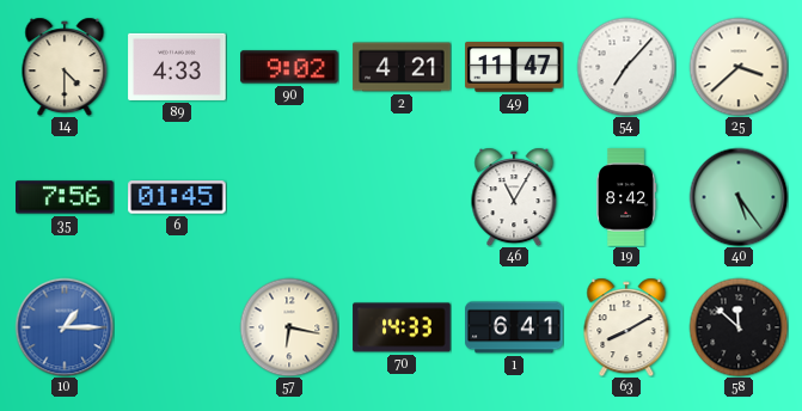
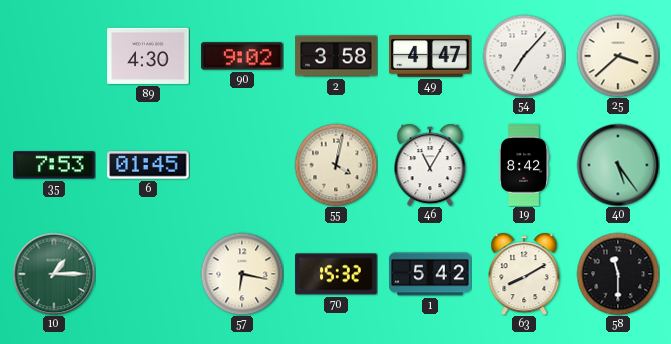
14: 4:30 -> none
89: 4:33 -> 4:30
2: 4:21 -> 3:58
49: 11:47 -> 4:47
35: 7:56 -> 7:53
55: none -> 4:02
10 dial: blue -> green
70: 14:33 -> 15:32
1: 6:41 -> 5:42
58: 11:52 -> 11:30
